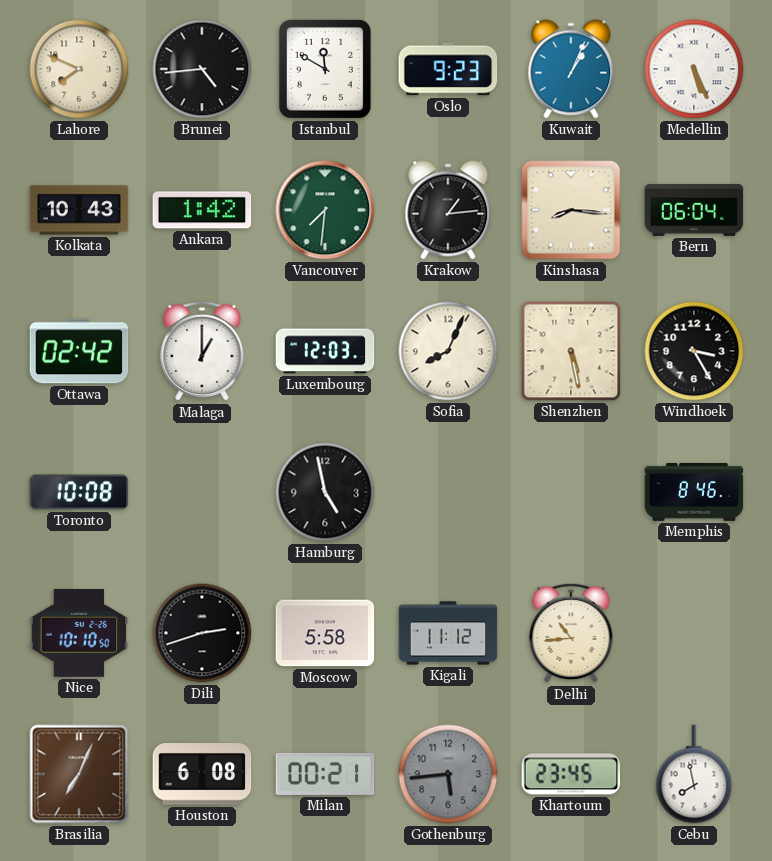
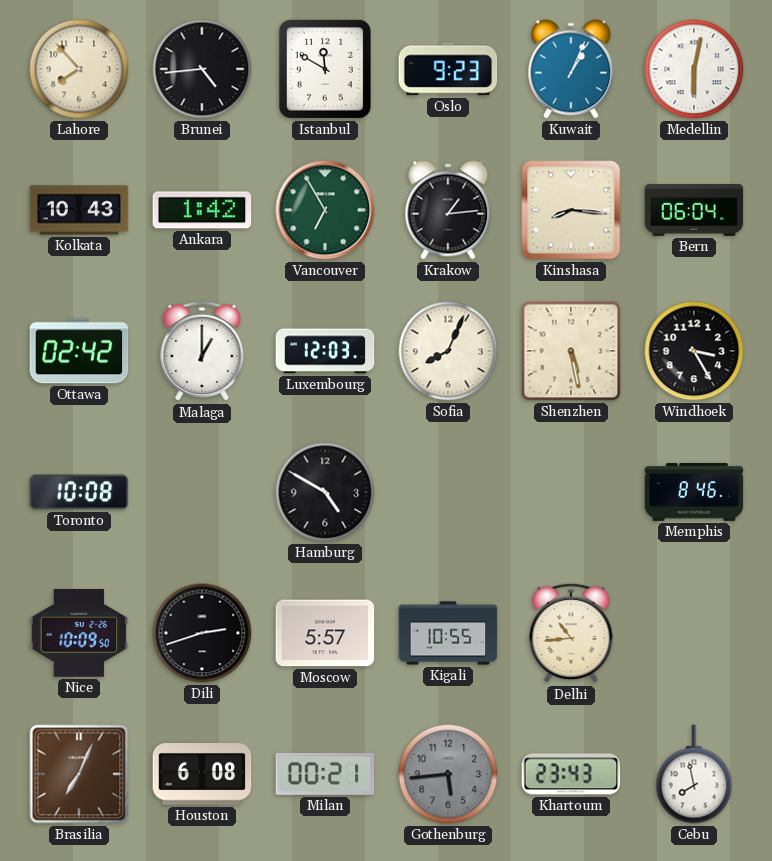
Lahore: 7:49 -> 7:53
Medellin: 5:26 -> 6:02
Vancouver: 7:31 -> 6:55
Hamburg: 4:58 -> 4:50
Nice: 10:10 -> 10:09
Moscow: 5:58 -> 5:57
Kigali: 11:12 -> 10:55
Khartoum: 23:45 -> 23:43
